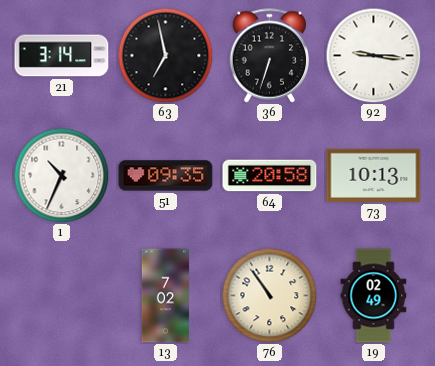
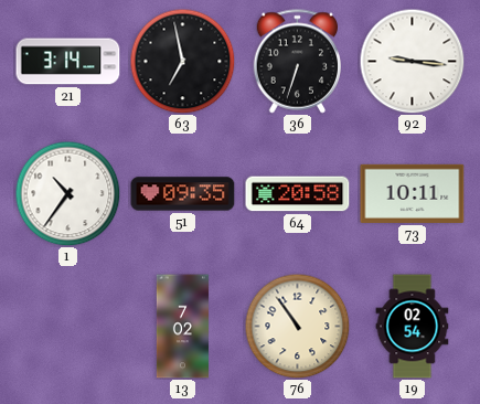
1: 10:34 -> 10:36
73: 10:13 -> 10:11
19: 02:49 -> 02:54
